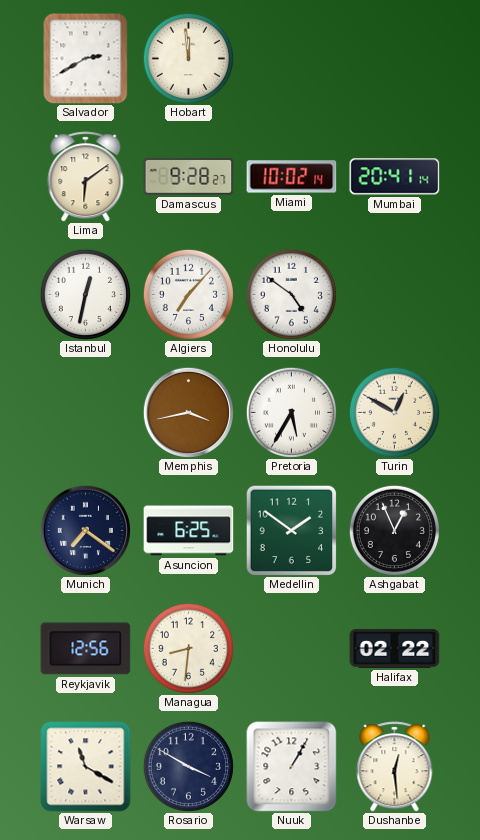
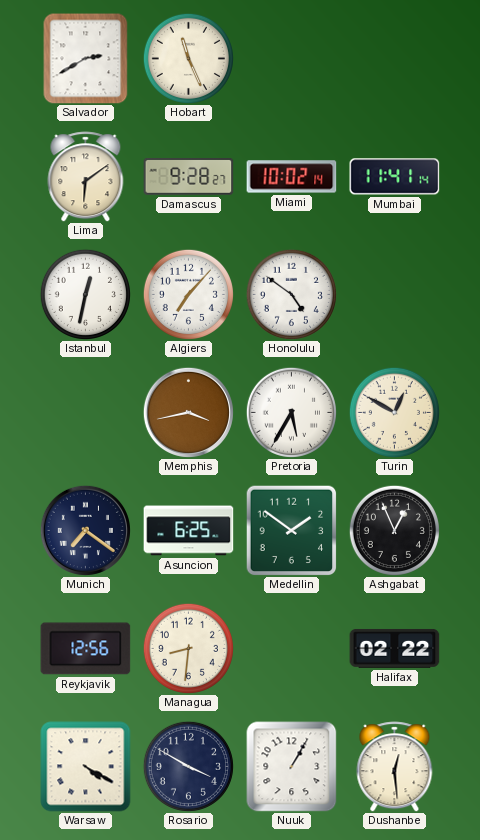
Hobart: 11:59 -> 11:26
Mumbai: 20:41 -> 11:41
Warsaw: 11:20 -> 4:20
